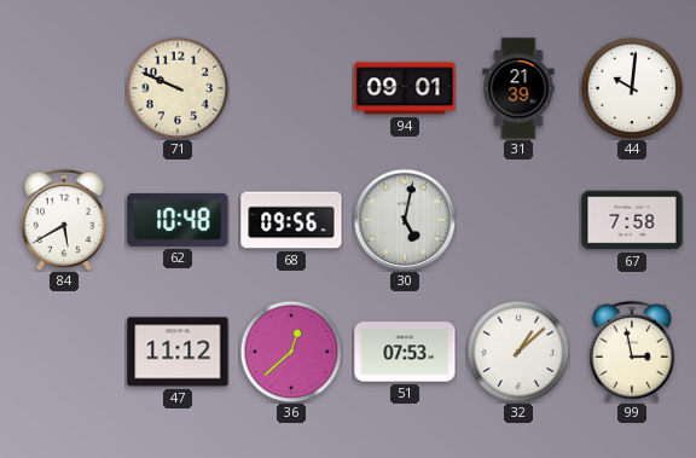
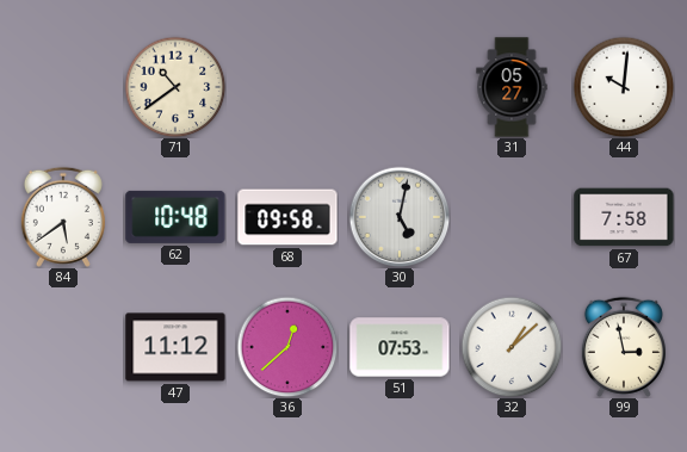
71: 9:49 -> 10:39
94: 09:01 -> none
31: 21:39 -> 05:27
84: 5:40 -> 5:39
68: 09:56 -> 09:58
